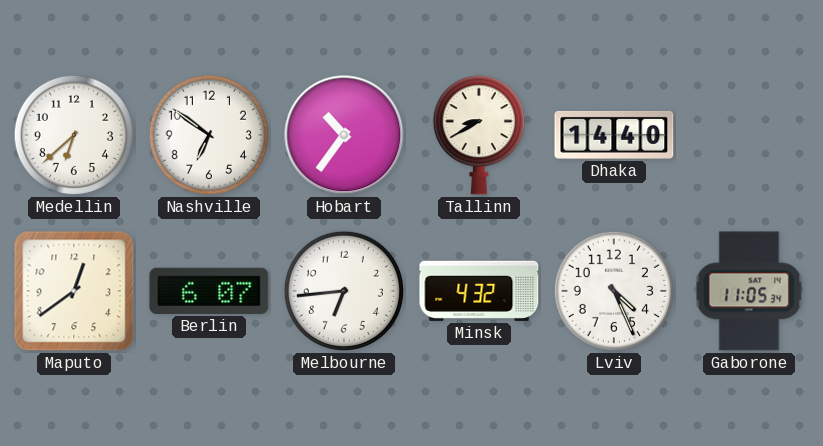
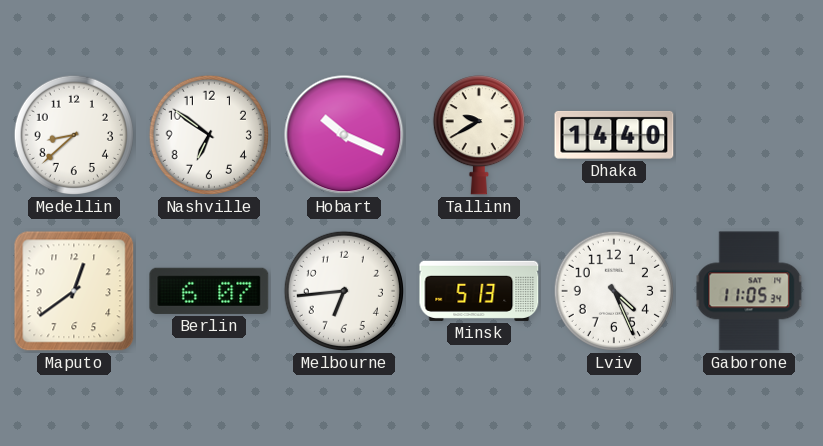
Medellin: 6:38 -> 8:38
Hobart: 10:36 -> 10:19
Tallinn: 8:40 -> 9:40
Minsk: 4:32 -> 5:13
